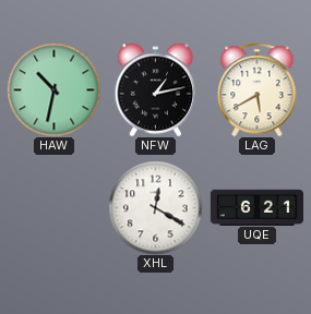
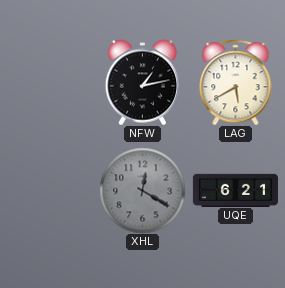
HAW: 10:32 -> none
XHL dial: white -> grey
